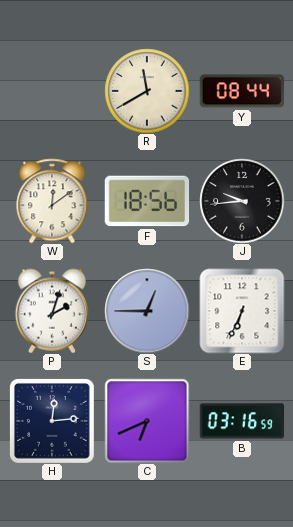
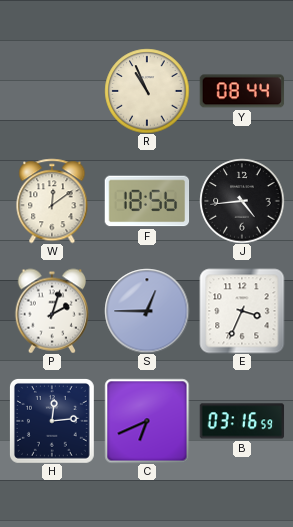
R: 11:40 -> 10:56
J: 9:44 -> 4:44
E: 6:34 -> 3:34
